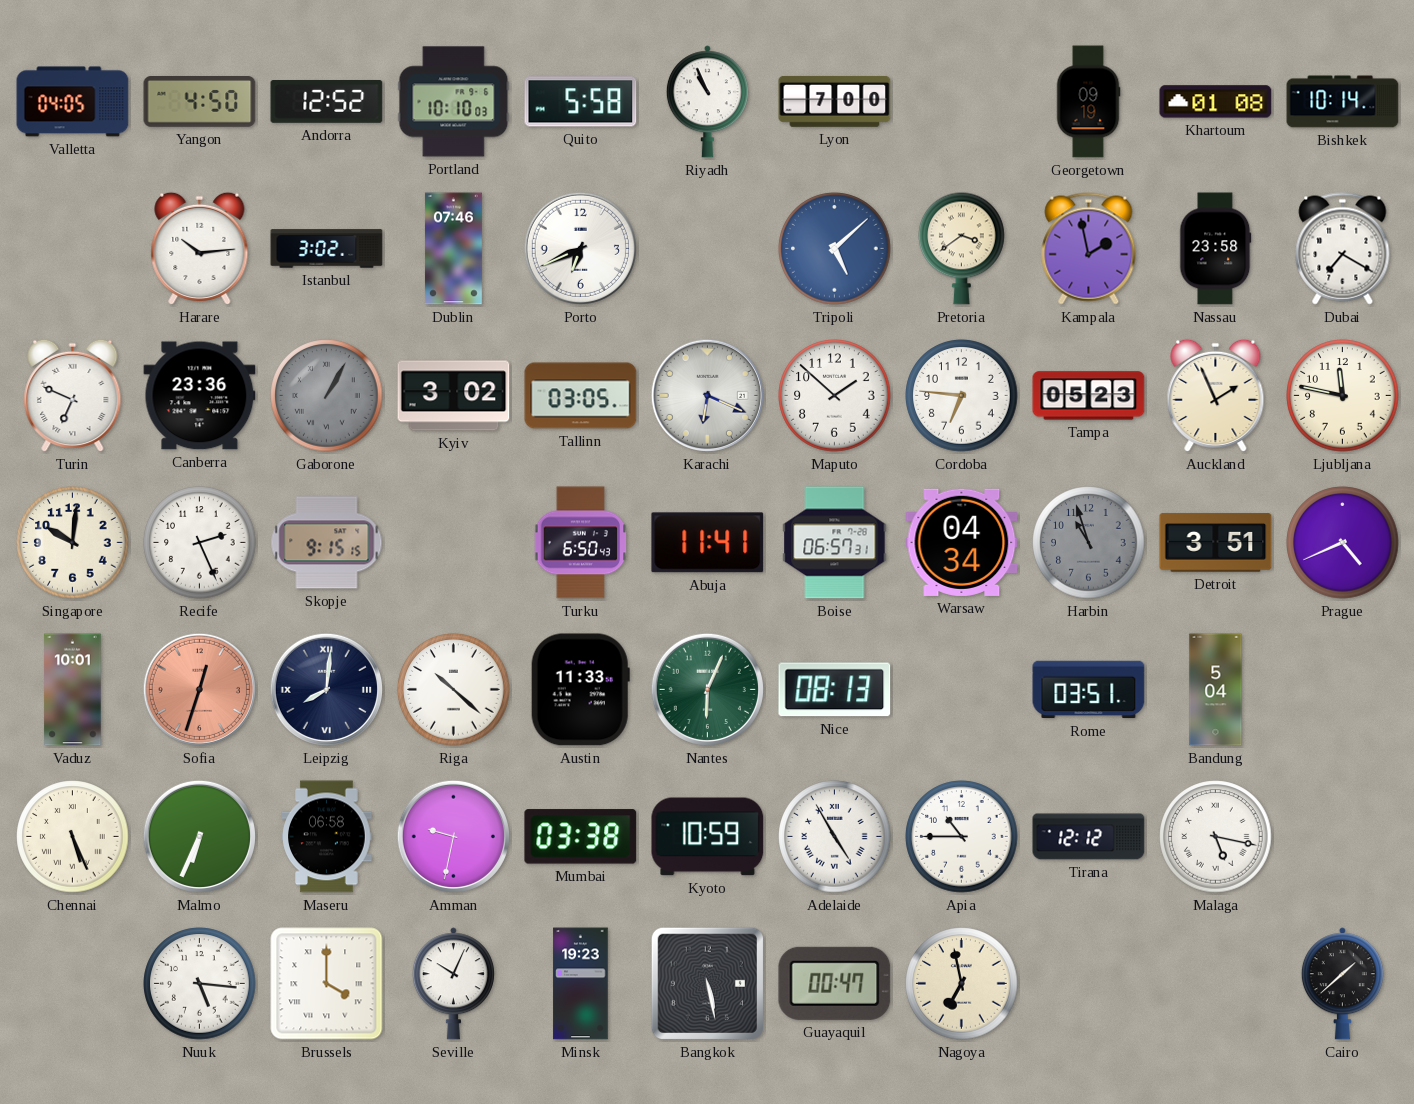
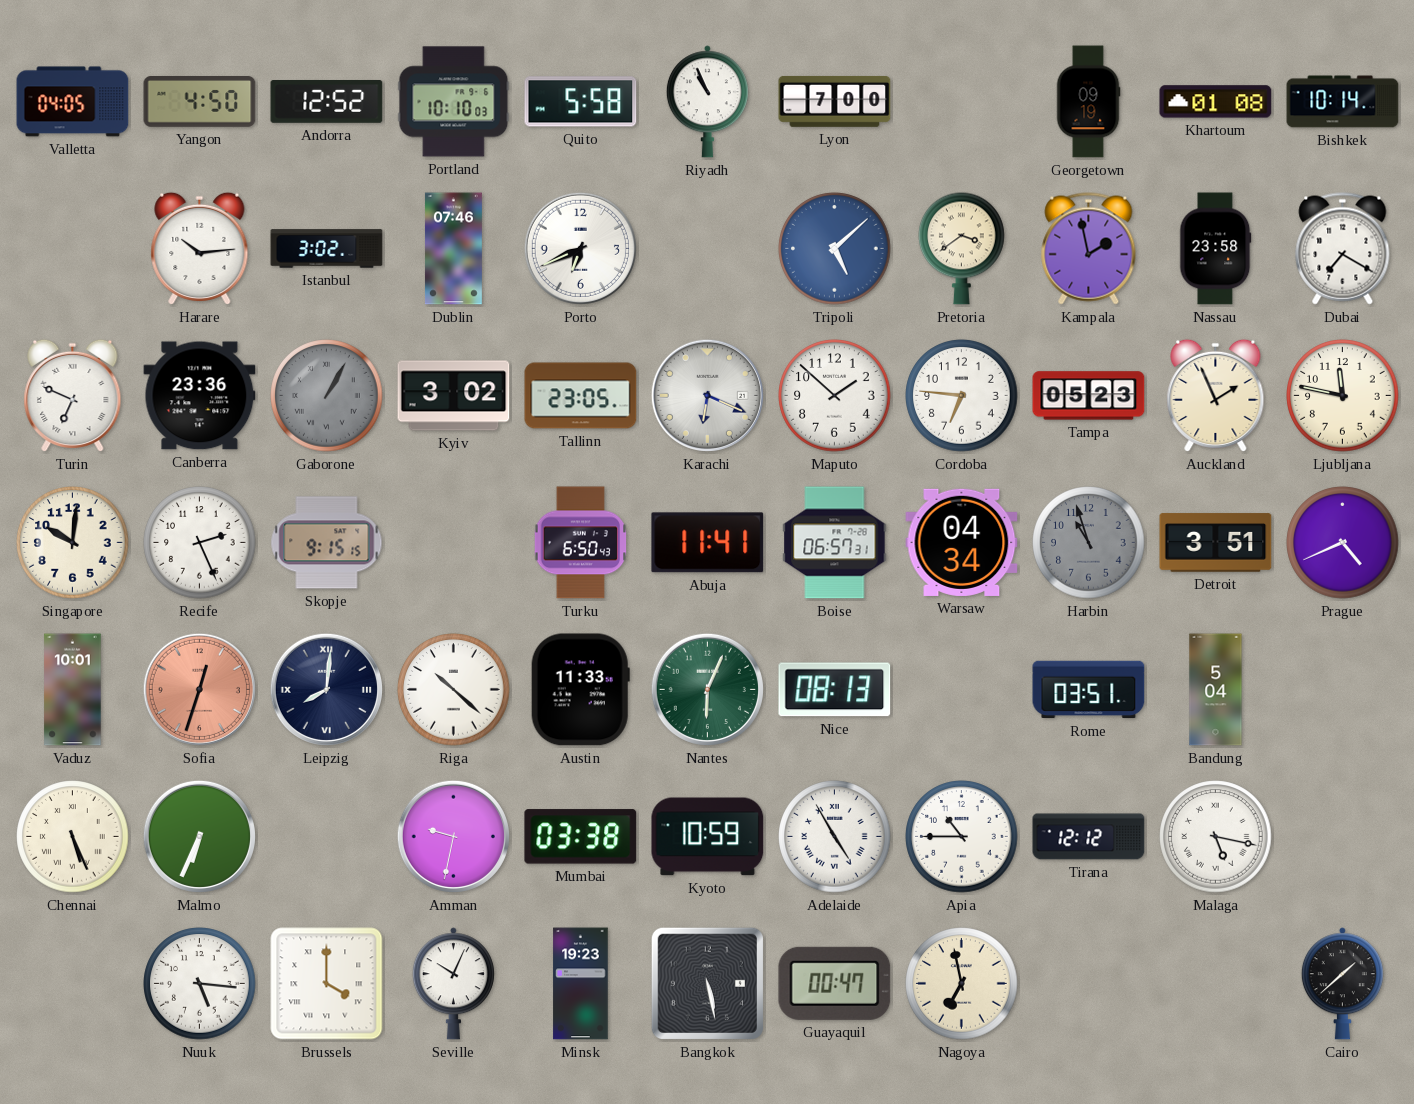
Tallinn: 03:05 -> 23:05
Maseru: 06:58 -> none
